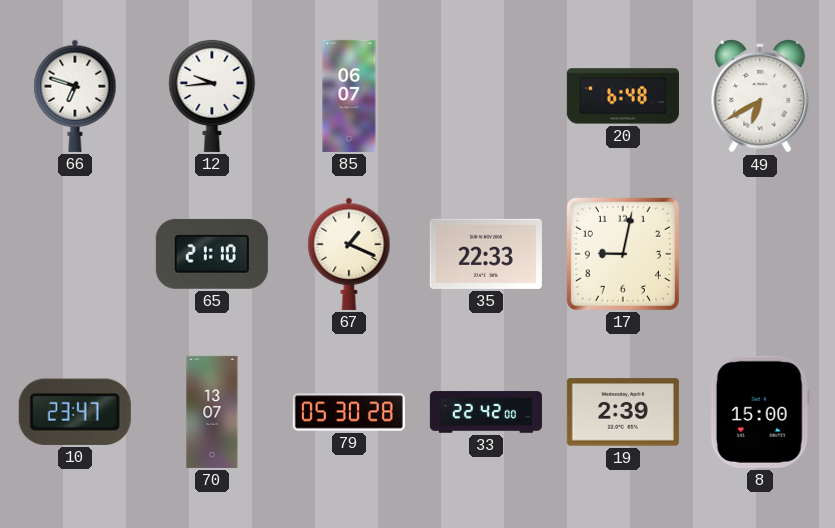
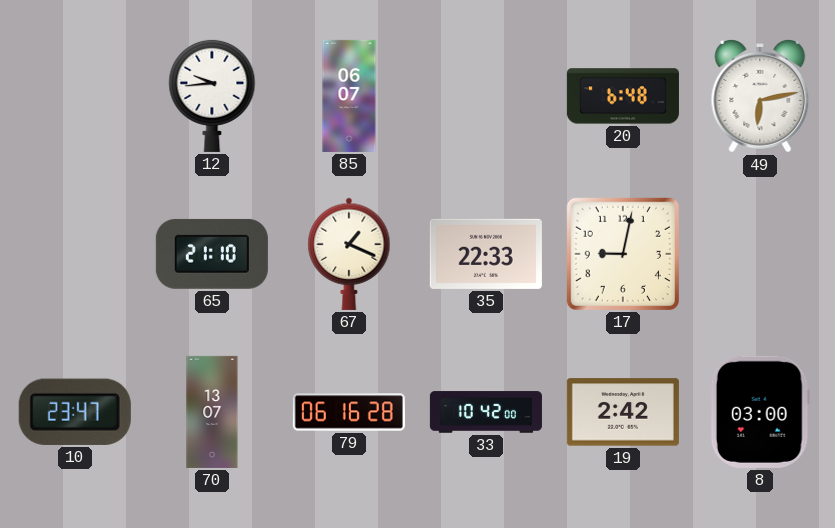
66: 6:48 -> none
49: 6:40 -> 6:13
79: 05:30 -> 06:16
33: 22:42 -> 10:42
19: 2:39 -> 2:42
8: 15:00 -> 03:00
